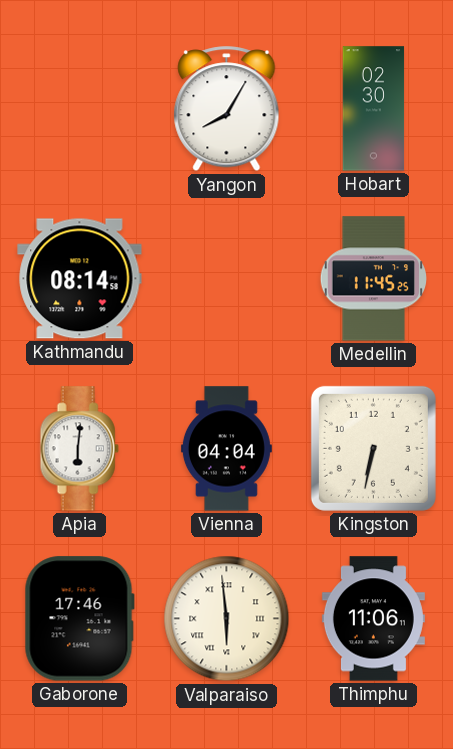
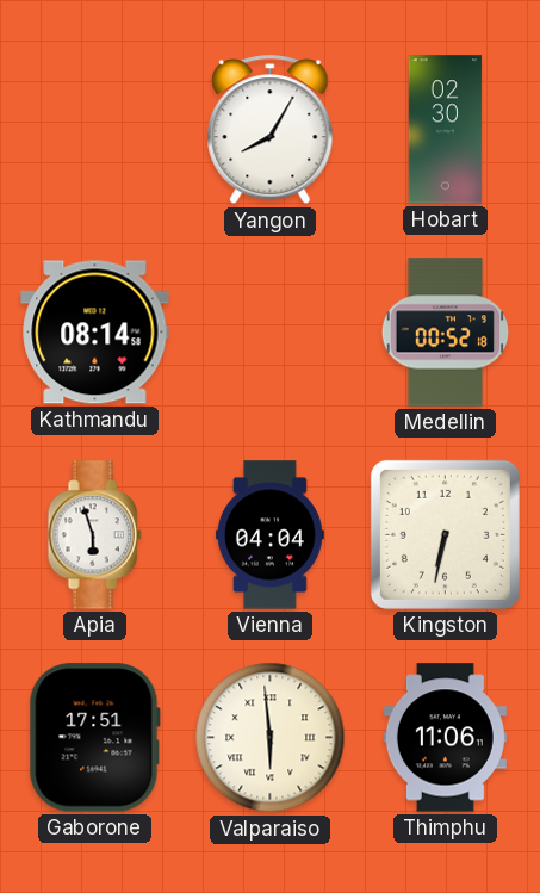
Medellin: 11:45 -> 00:52
Apia: 6:01 -> 5:57
Gaborone: 17:46 -> 17:51
